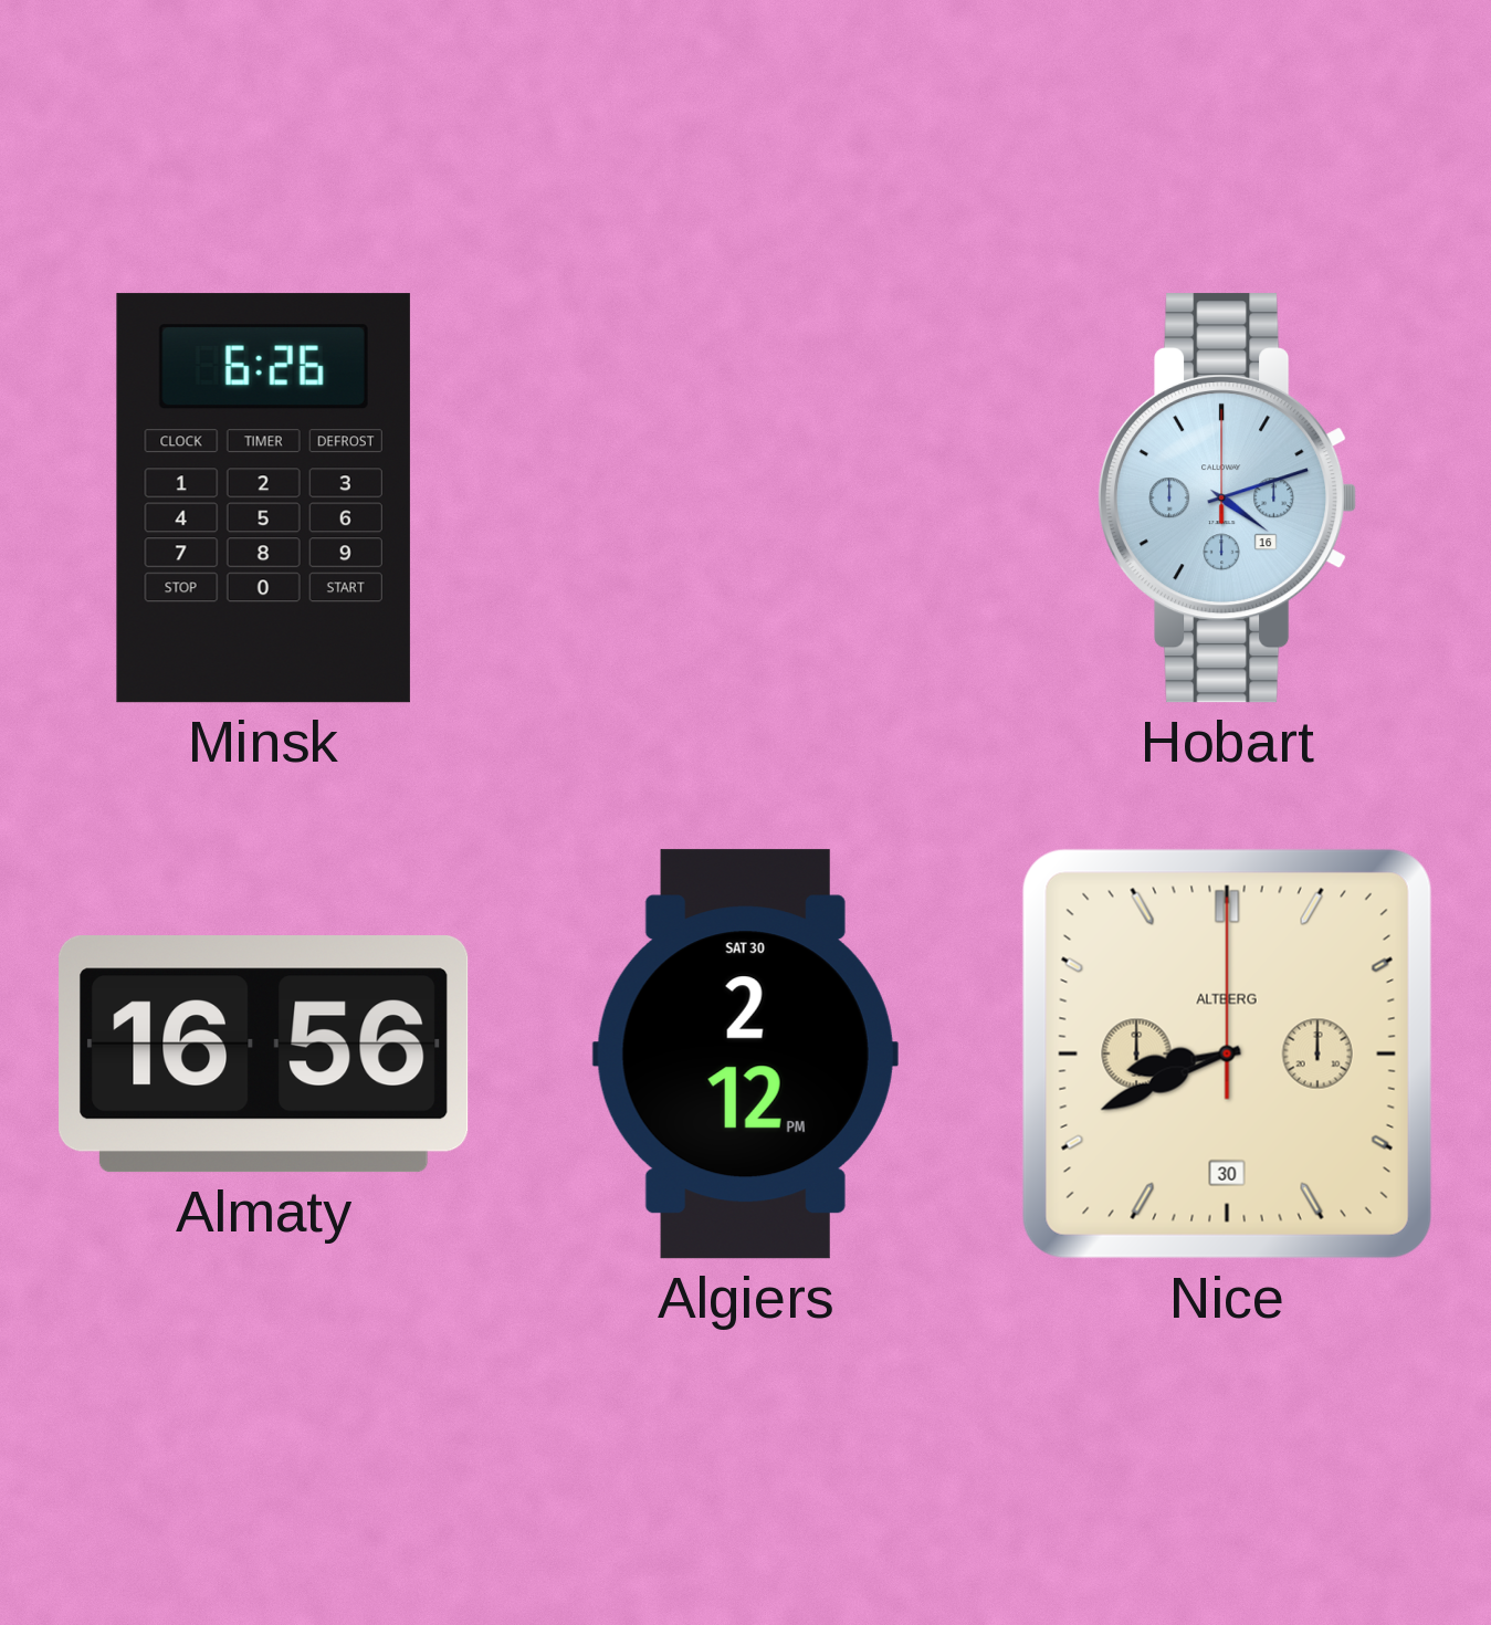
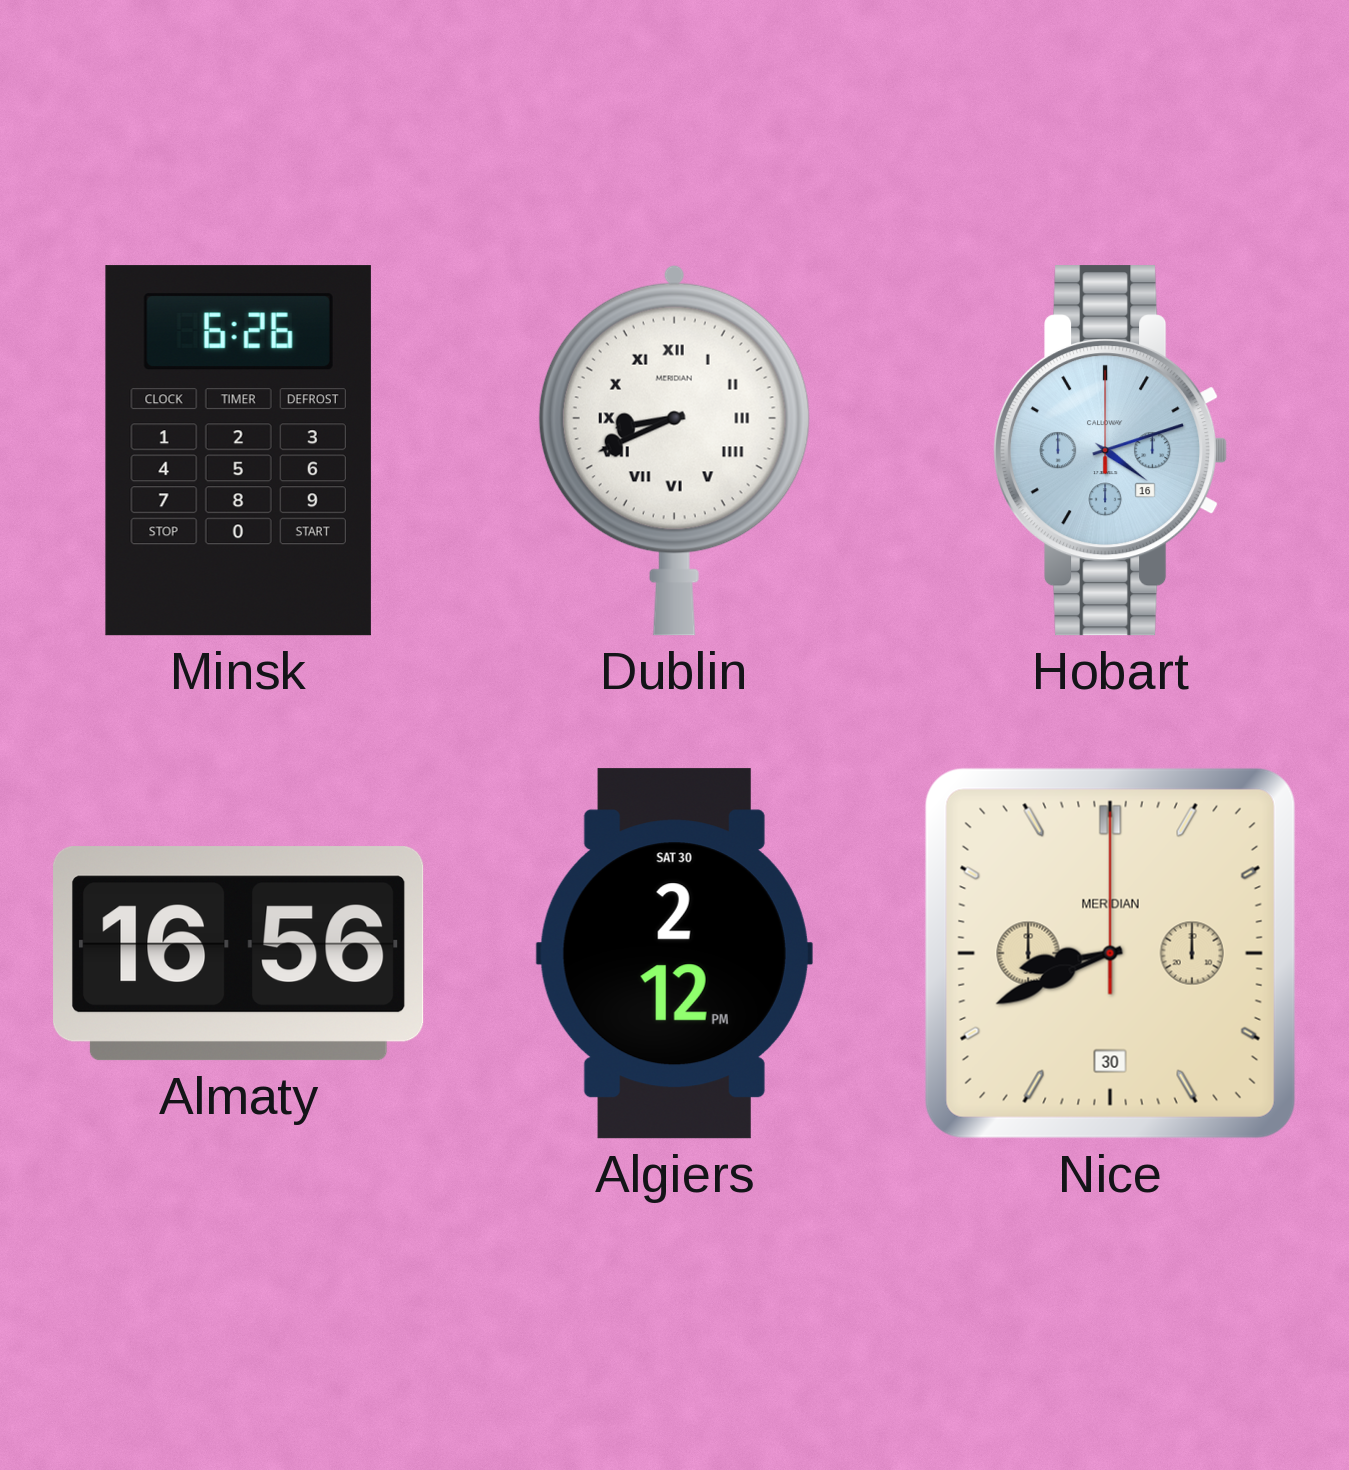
Dublin: none -> 8:41
Nice brand: ALTBERG -> MERIDIAN
